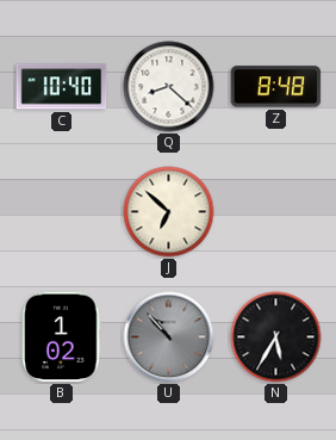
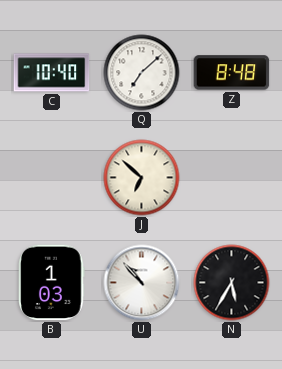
Q: 8:22 -> 7:08
B: 1:02 -> 1:03
U dial: grey -> white
